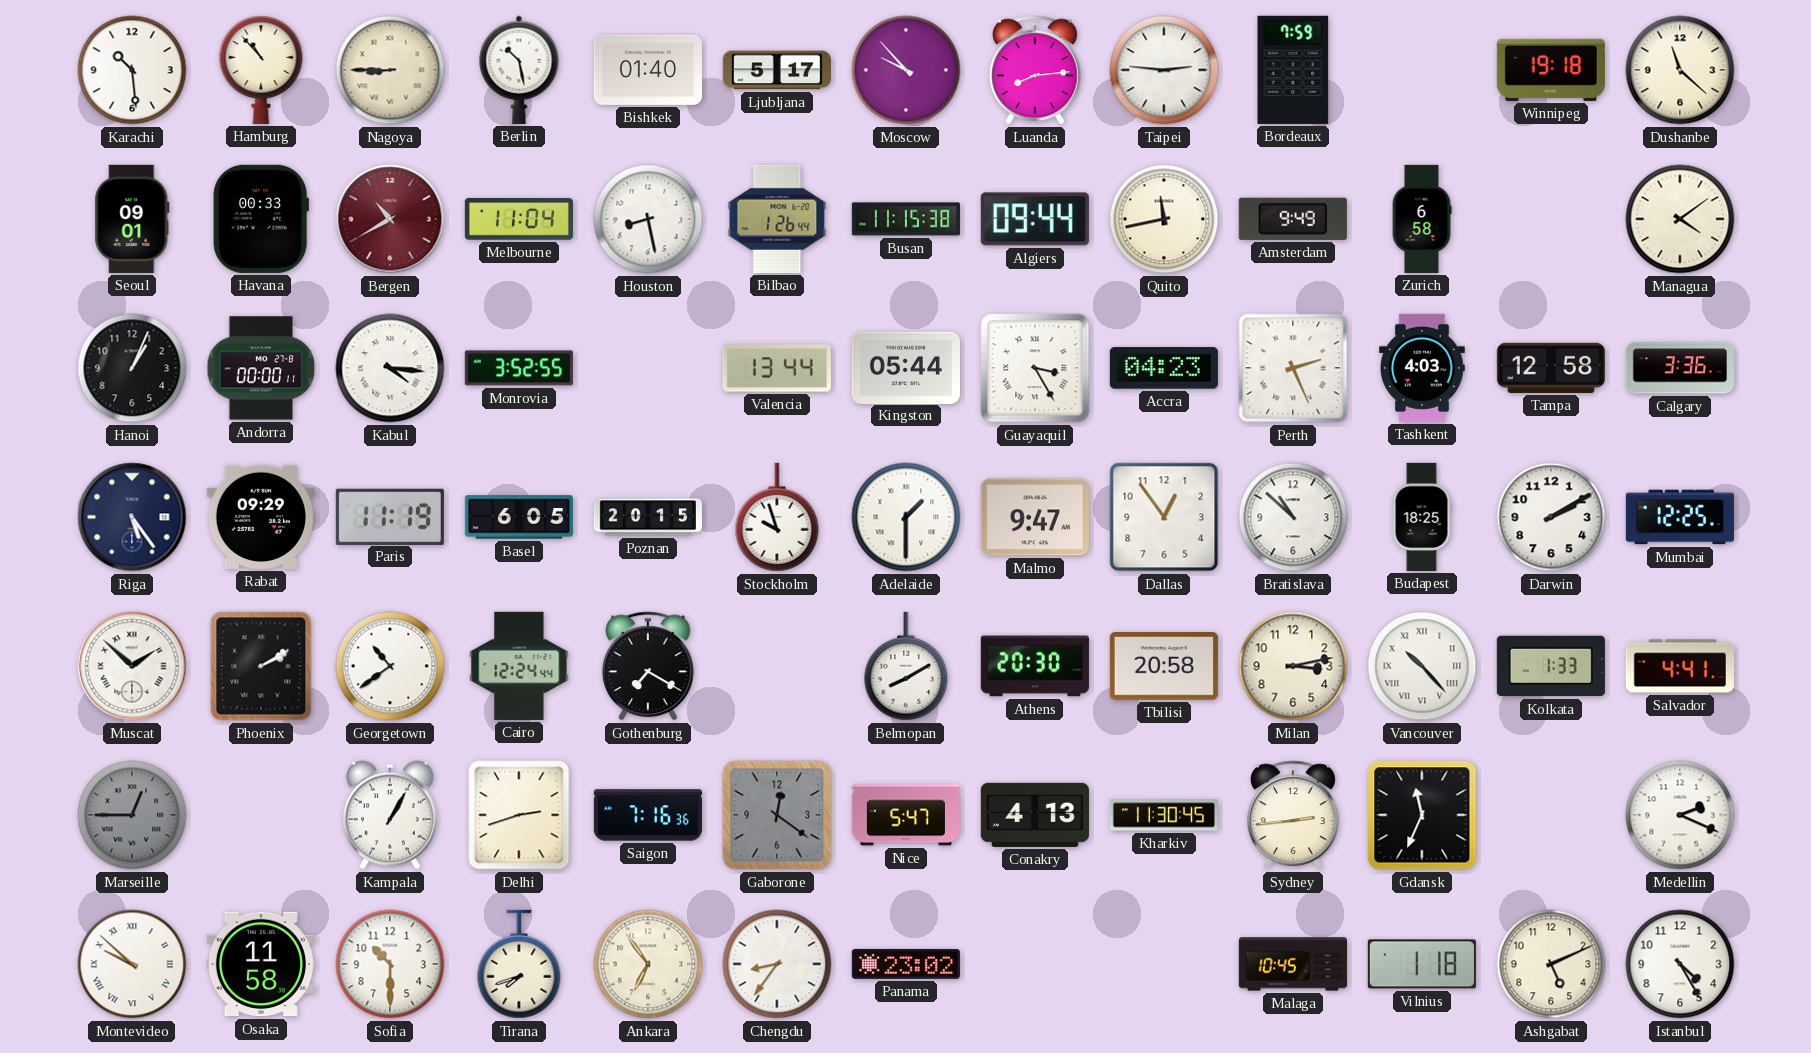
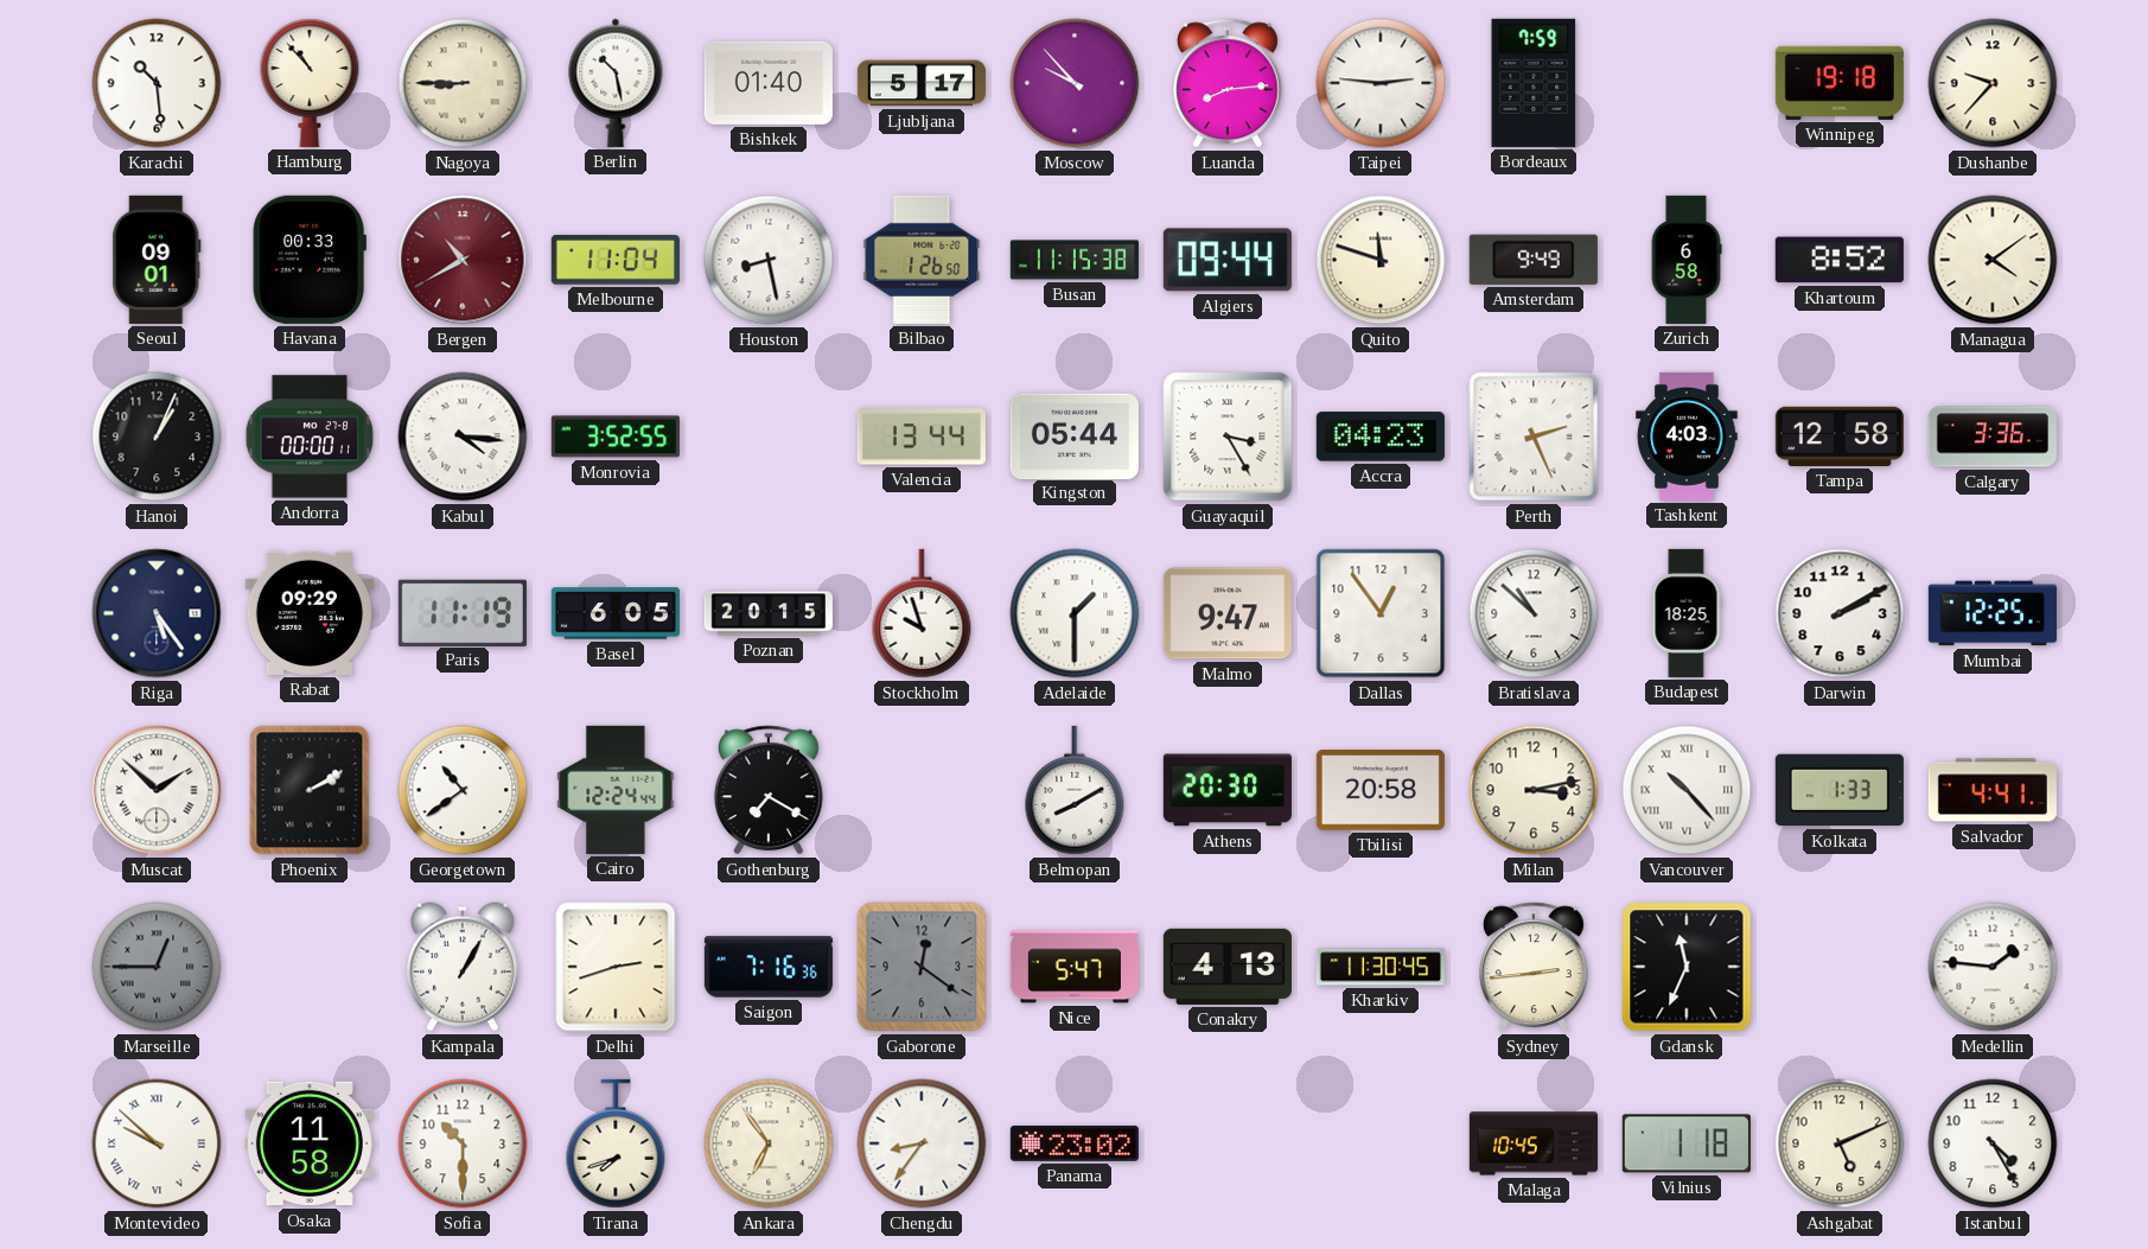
Dushanbe: 11:22 -> 9:37
Bilbao: 1:26:44 -> 1:26:50
Quito: 11:43 -> 11:48
Khartoum: none -> 8:52
Medellin: 2:19 -> 1:46
